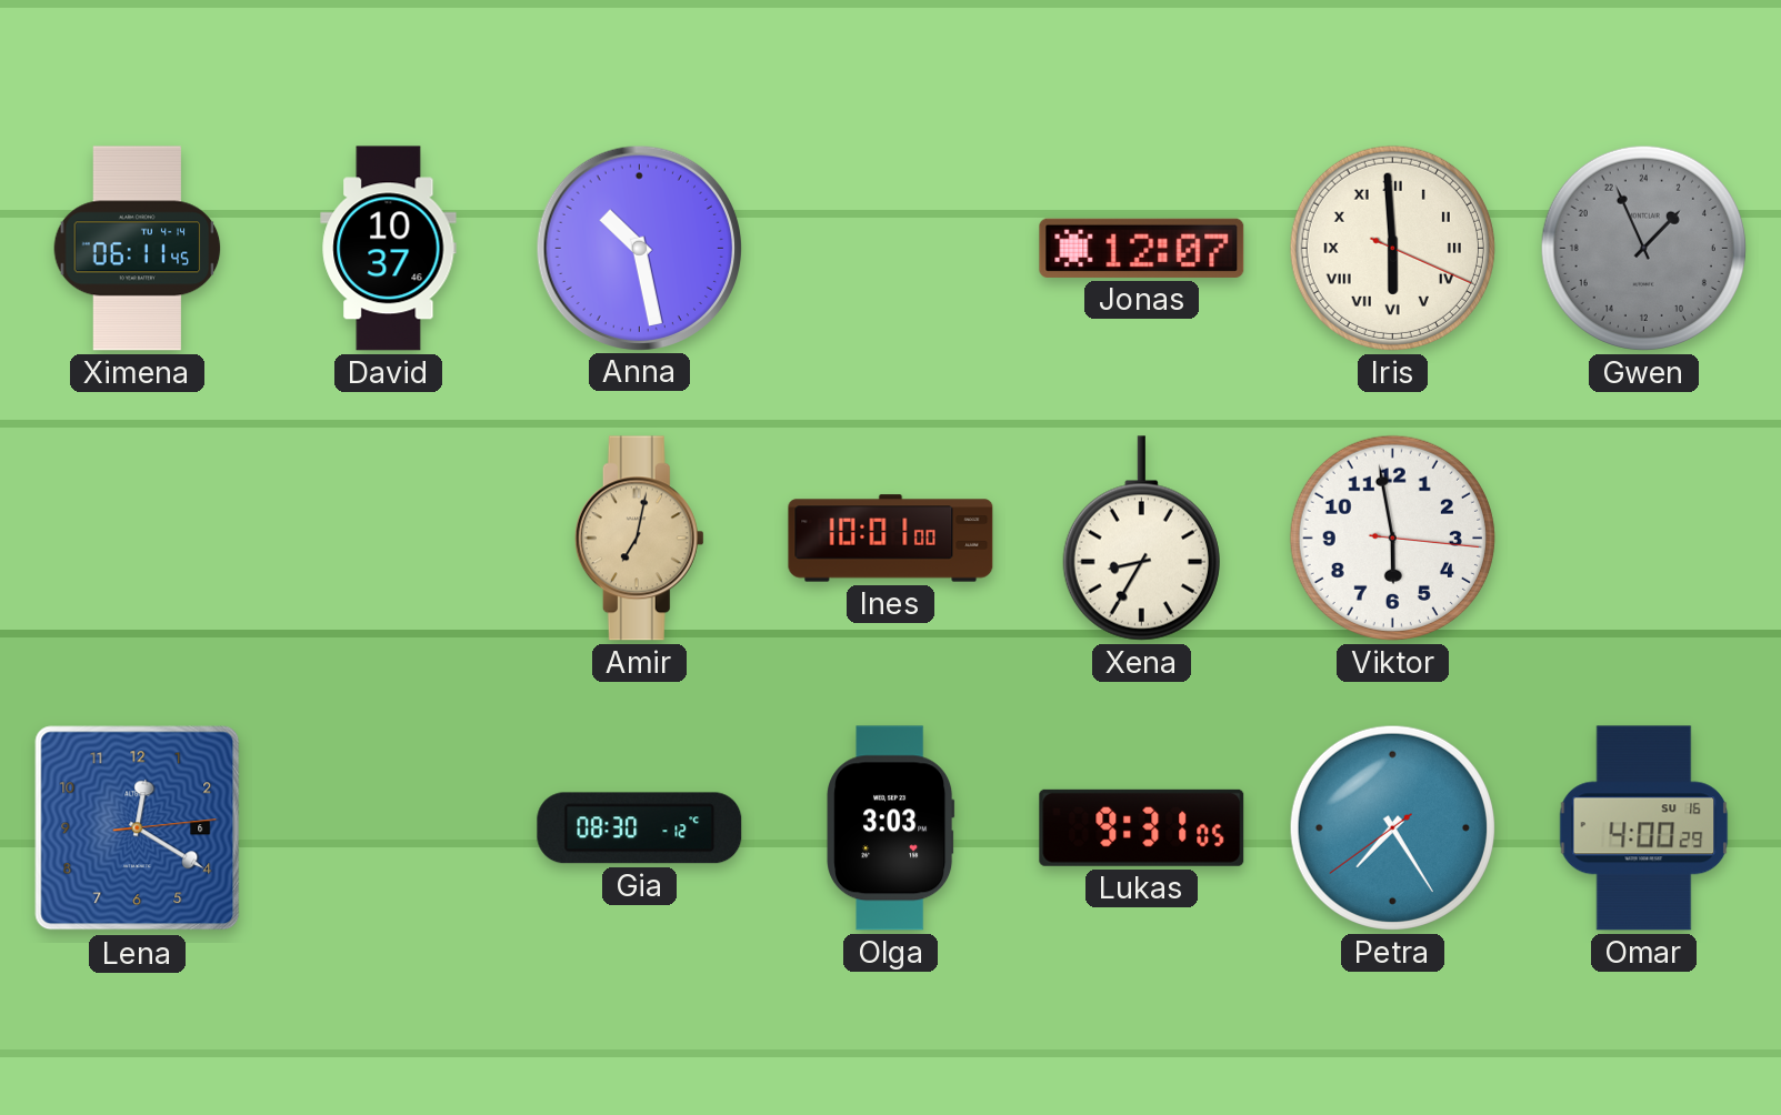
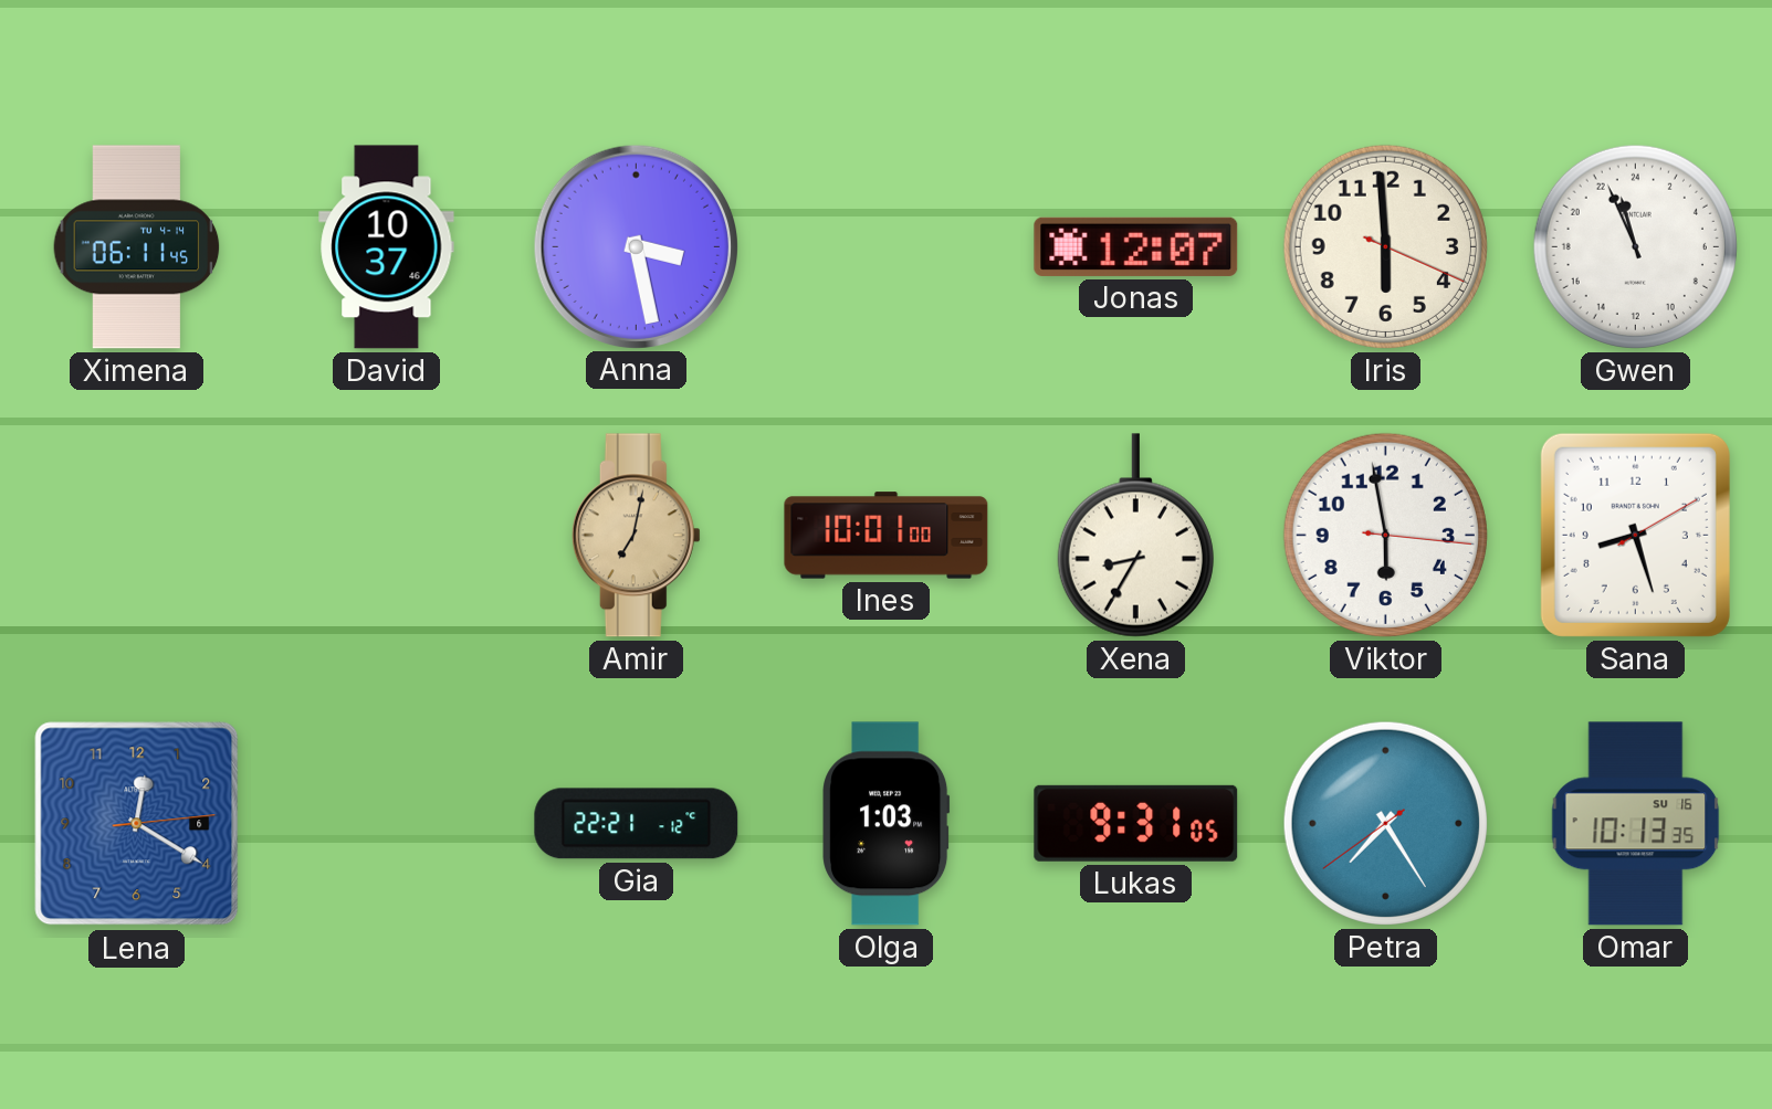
Anna: 10:28 -> 3:28
Iris numerals: Roman -> Arabic
Gwen: 2:56 -> 22:56
Gwen dial: grey -> white
Sana: none -> 8:27
Gia: 08:30 -> 22:21
Olga: 3:03 -> 1:03
Omar: 4:00 -> 10:13
